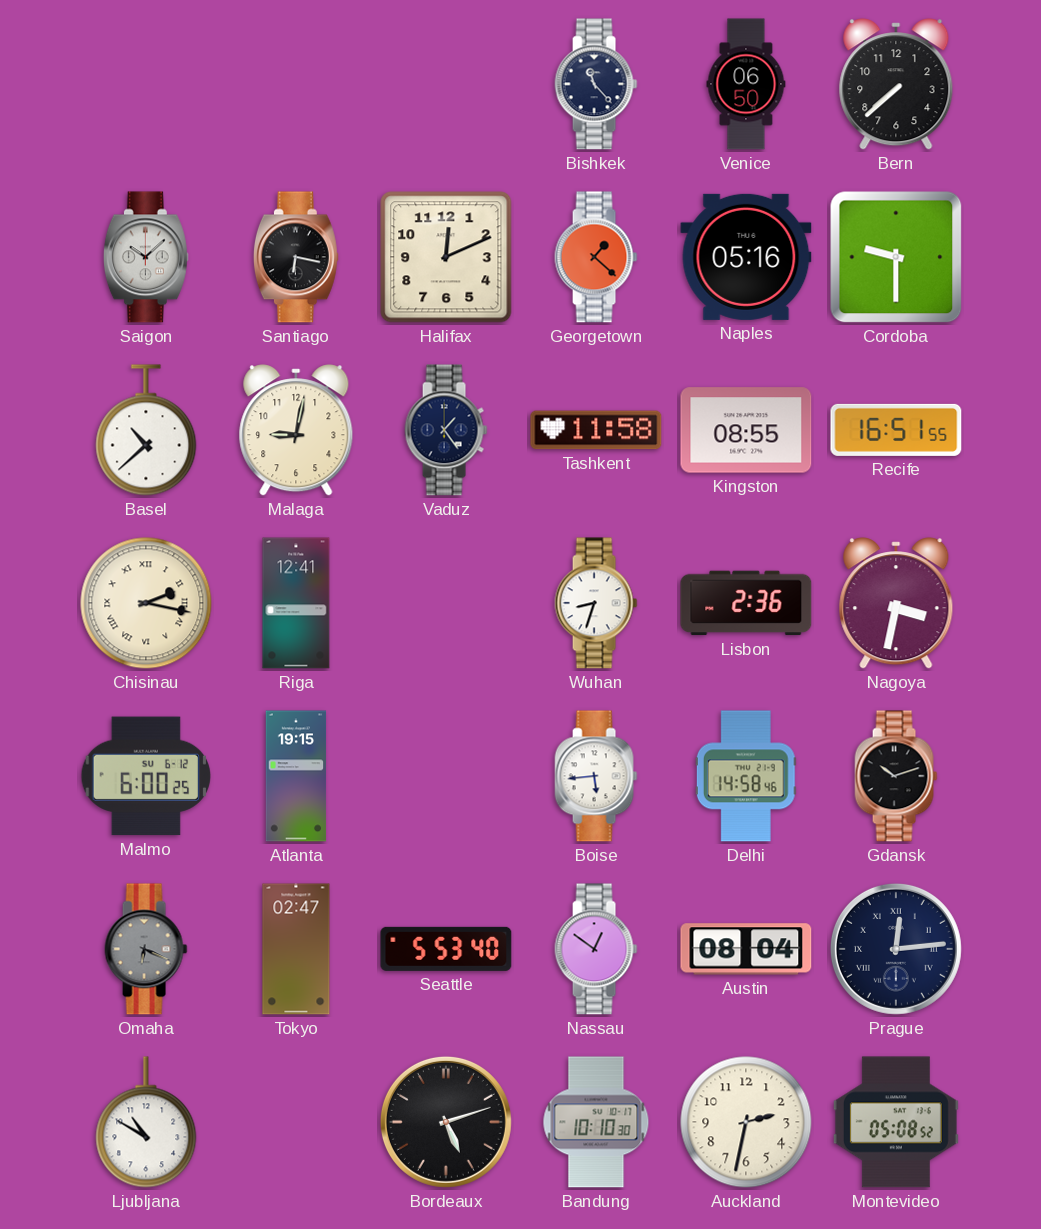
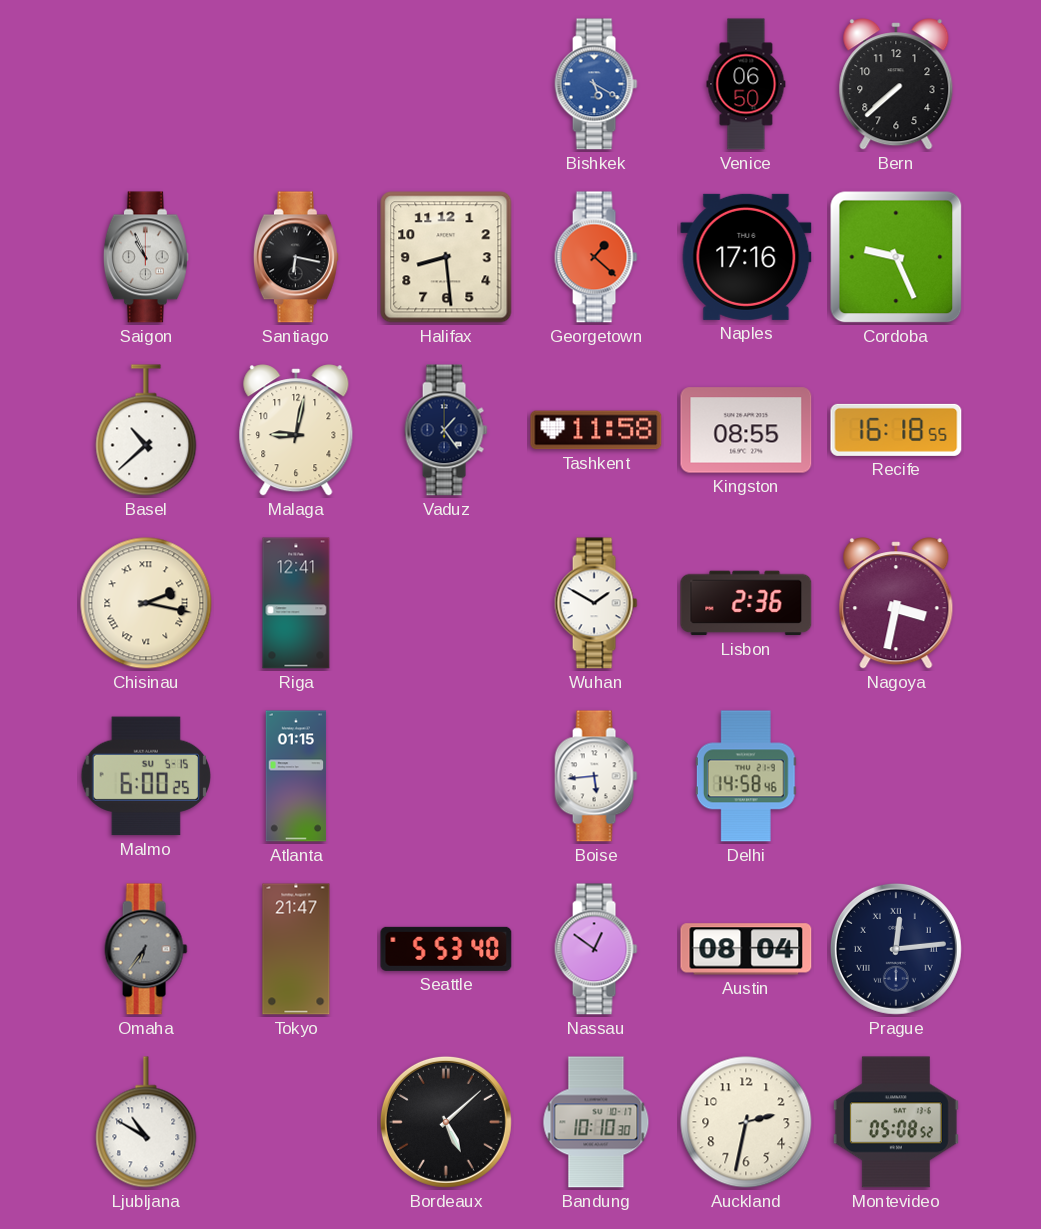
Bishkek: 11:23 -> 5:20
Bishkek dial: navy -> blue
Saigon: 10:08 -> 10:56
Halifax: 12:11 -> 8:29
Naples: 05:16 -> 17:16
Cordoba: 9:30 -> 9:26
Recife: 16:51 -> 16:18
Wuhan: 8:33 -> 1:50
Malmo date: SU 6-12 -> SU 5-15
Atlanta: 19:15 -> 01:15
Gdansk: 10:12 -> none
Omaha: 6:19 -> 6:36
Tokyo: 02:47 -> 21:47
Bordeaux: 5:12 -> 5:08
